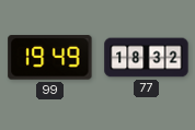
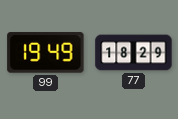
77: 18:32 -> 18:29
